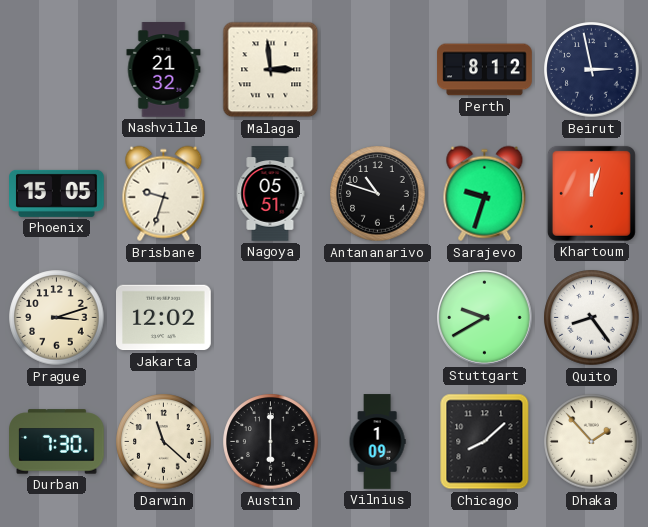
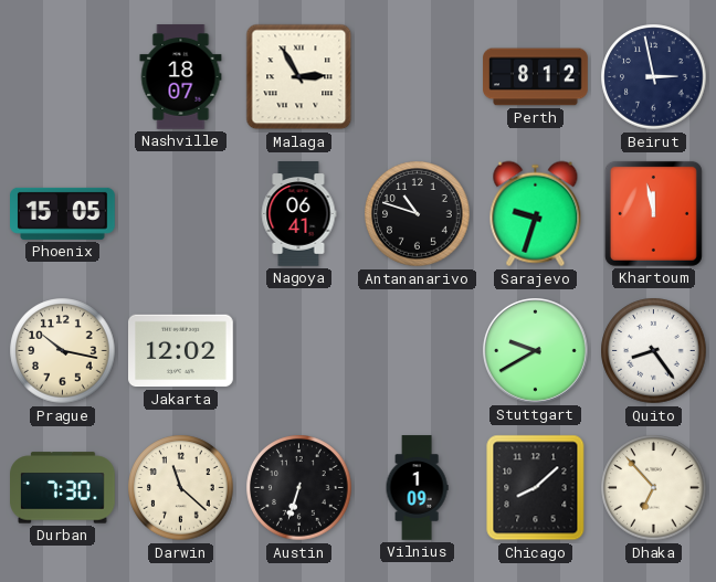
Nashville: 21:32 -> 18:07
Malaga: 2:59 -> 2:55
Brisbane: 9:33 -> none
Nagoya: 05:51 -> 06:41
Khartoum: 12:03 -> 11:58
Prague: 3:12 -> 10:17
Austin: 6:00 -> 6:33
Dhaka: 1:53 -> 6:53
